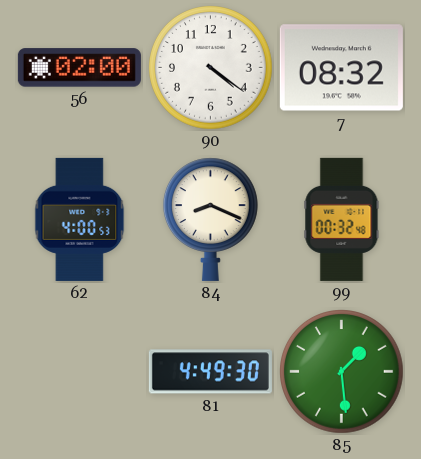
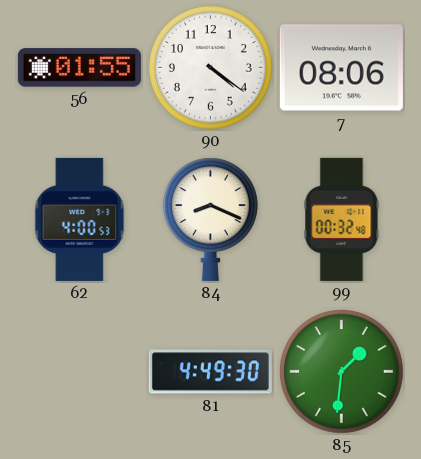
56: 02:00 -> 01:55
7: 08:32 -> 08:06
85: 1:29 -> 1:31
